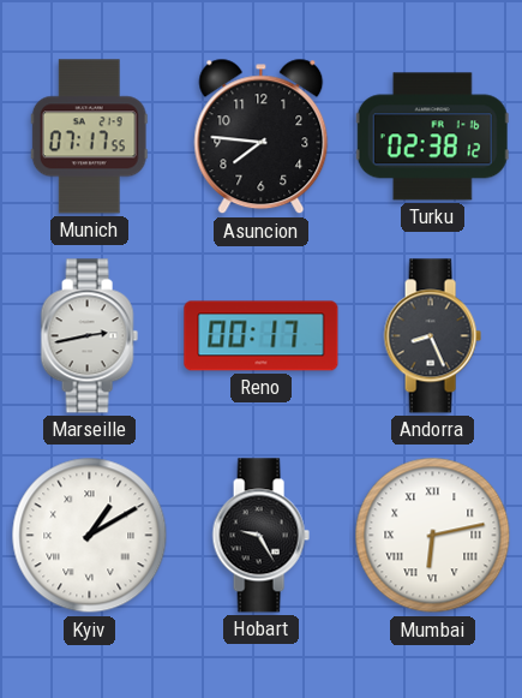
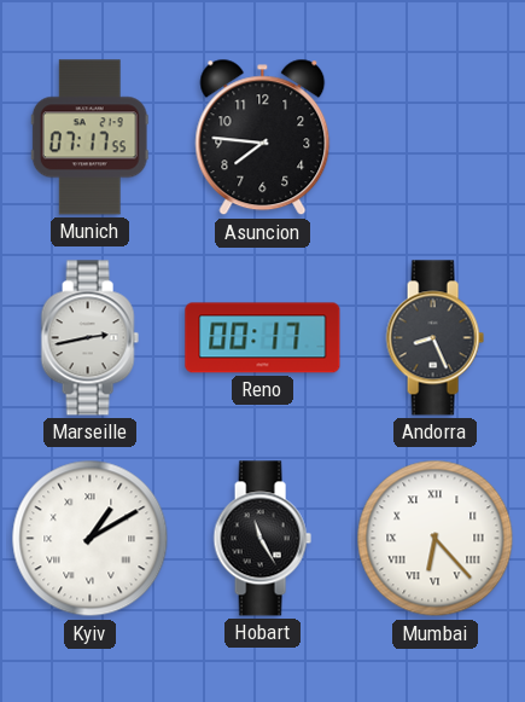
Turku: 02:38 -> none
Hobart: 9:25 -> 11:25
Mumbai: 6:13 -> 6:23
